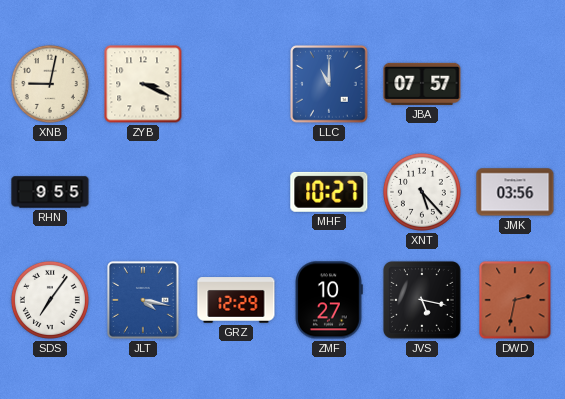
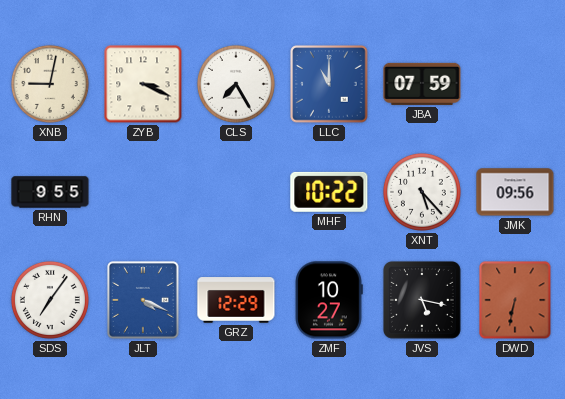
CLS: none -> 7:25
JBA: 07:57 -> 07:59
MHF: 10:27 -> 10:22
JMK: 03:56 -> 09:56
JLT: 4:17 -> 4:19
DWD: 2:32 -> 6:32
